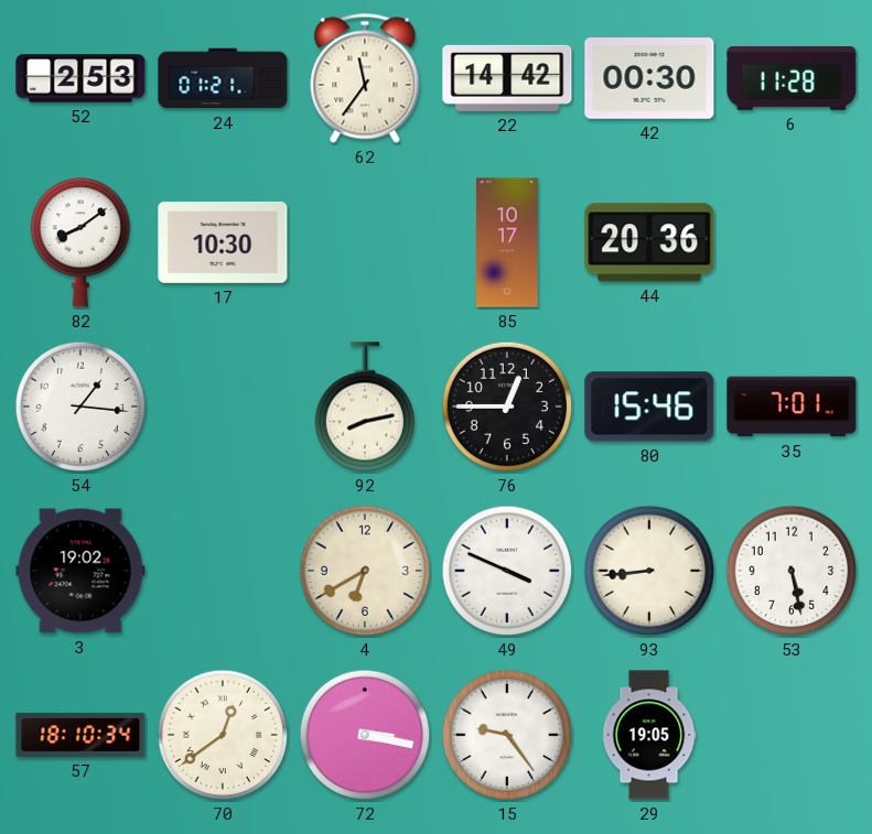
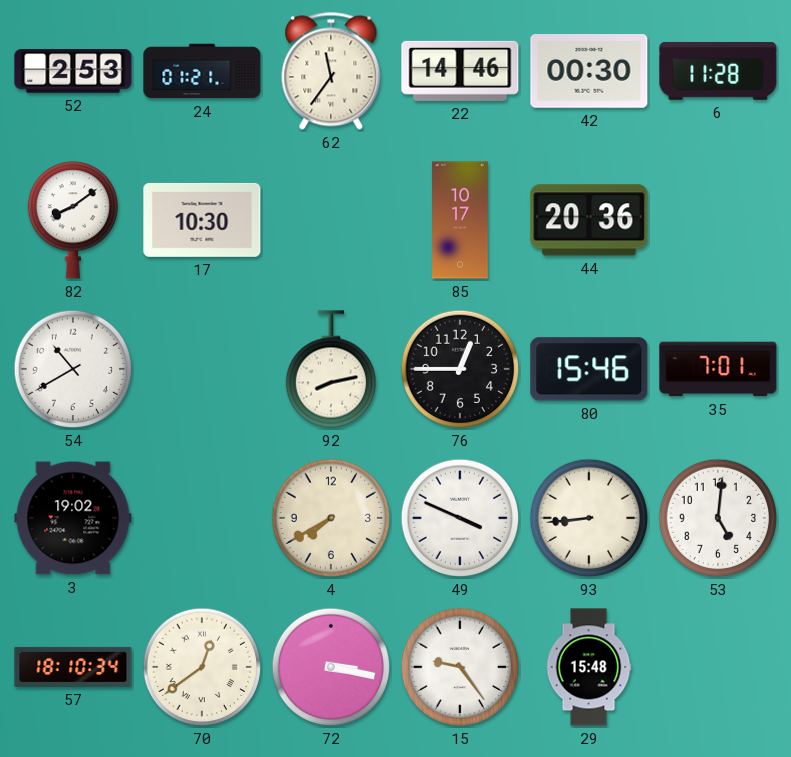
22: 14:42 -> 14:46
54: 1:16 -> 10:40
4: 6:40 -> 7:40
53: 5:28 -> 5:01
29: 19:05 -> 15:48
